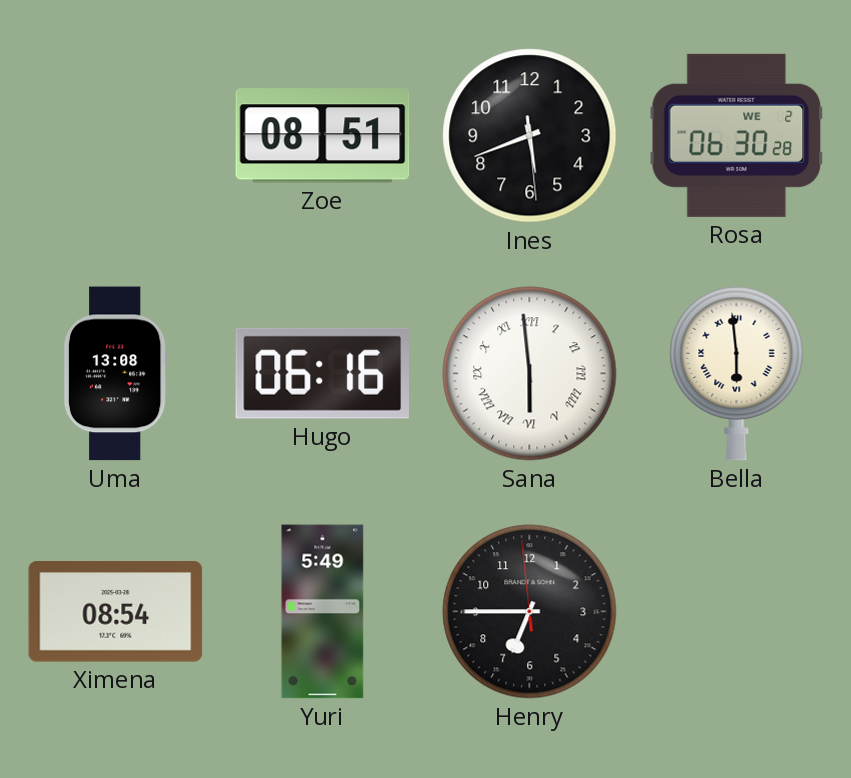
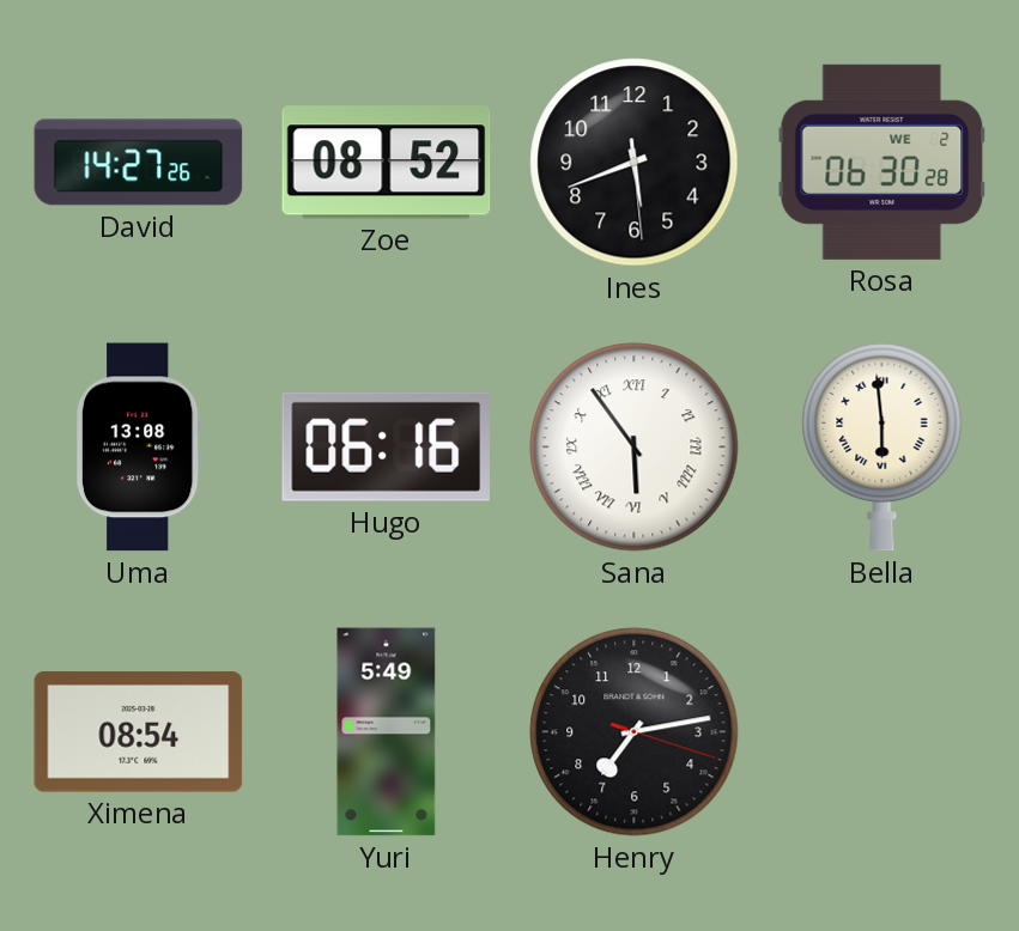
David: none -> 14:27
Zoe: 08:51 -> 08:52
Sana: 5:59 -> 5:54
Henry: 6:44 -> 7:13
